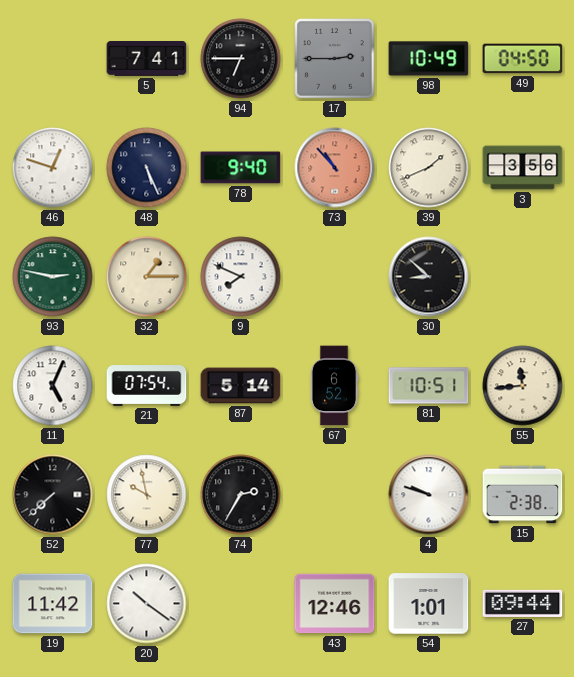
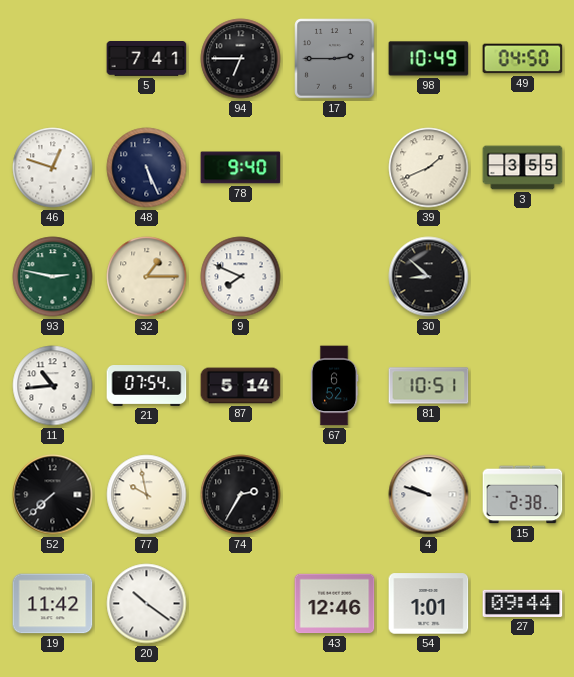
73: 10:53 -> none
3: 3:56 -> 3:55
11: 5:04 -> 10:44
55: 11:44 -> none
